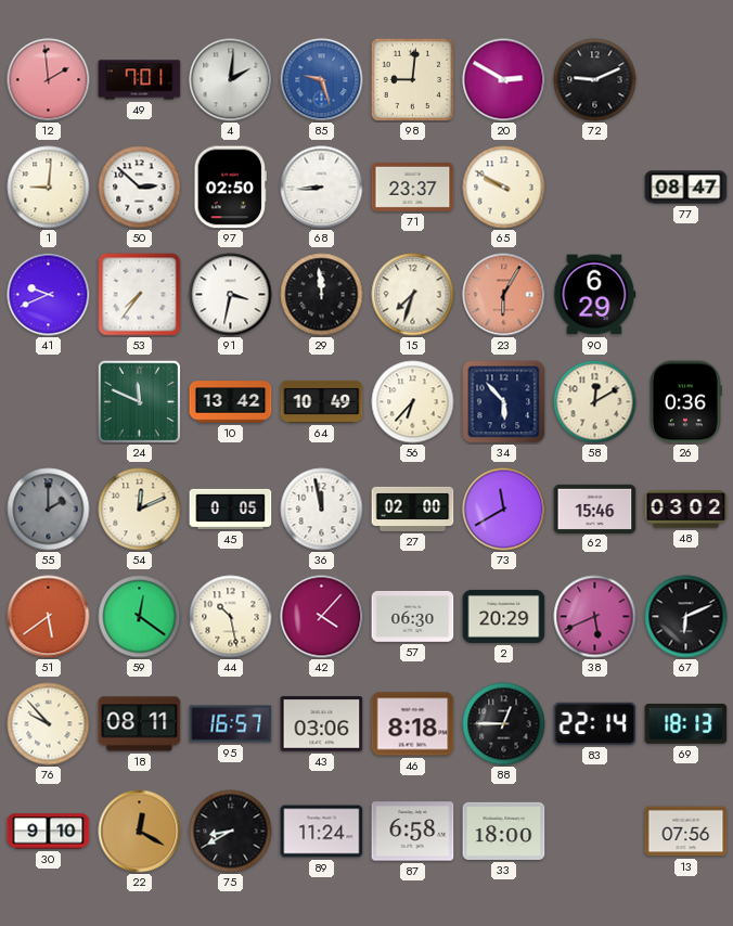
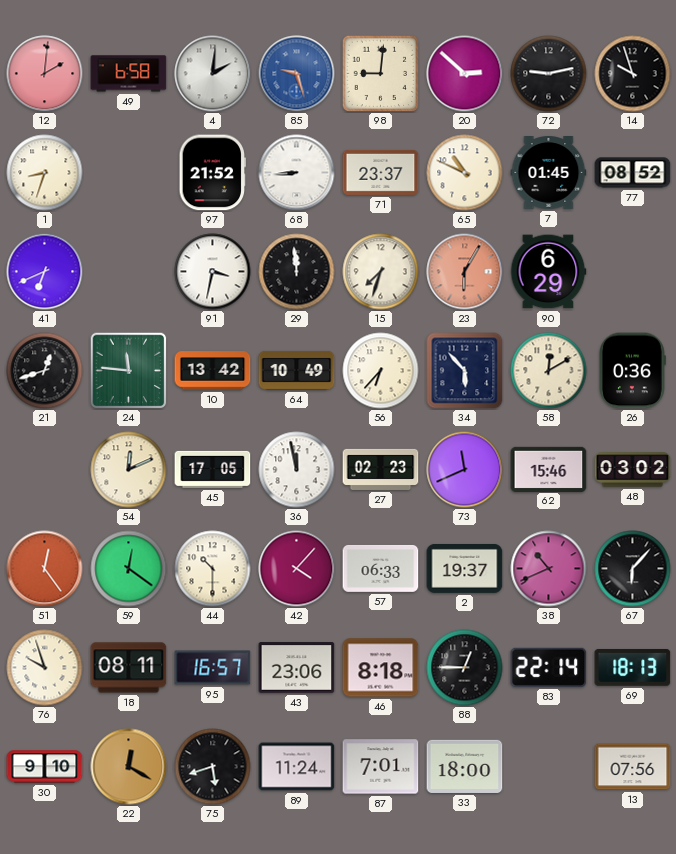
12: 1:59 -> 2:01
49: 7:01 -> 6:58
20: 2:50 -> 2:52
72: 9:11 -> 9:13
14: none -> 9:57
1: 9:01 -> 8:33
50: 2:52 -> none
97: 02:50 -> 21:52
65: 9:50 -> 10:49
7: none -> 01:45
77: 08:47 -> 08:52
41: 9:41 -> 6:41
53: 7:36 -> none
21: none -> 12:42
24: 11:49 -> 11:46
55: 2:00 -> none
45: 0:05 -> 17:05
27: 02:00 -> 02:23
73: 11:40 -> 11:41
51: 5:39 -> 12:24
44: 10:28 -> 10:30
57: 06:30 -> 06:33
2: 20:29 -> 19:37
38: 5:41 -> 10:41
67: 6:11 -> 6:07
76: 9:53 -> 9:57
43: 03:06 -> 23:06
75: 8:40 -> 5:42
87: 6:58 -> 7:01
